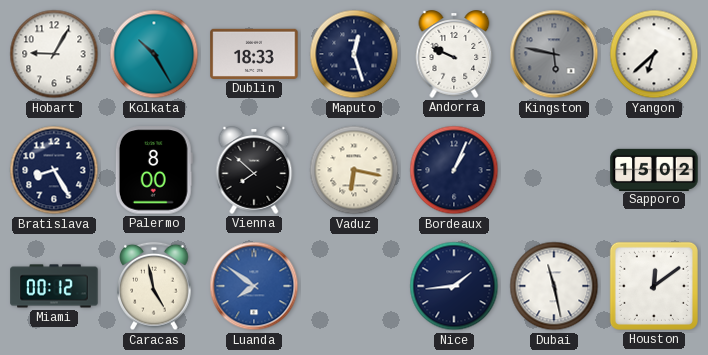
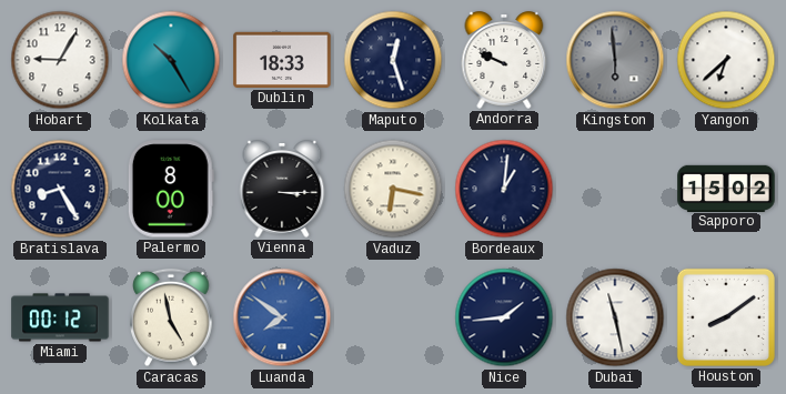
Kingston: 5:47 -> 5:59
Vienna: 7:52 -> 3:15
Bordeaux: 1:04 -> 1:01
Houston: 12:09 -> 8:09
